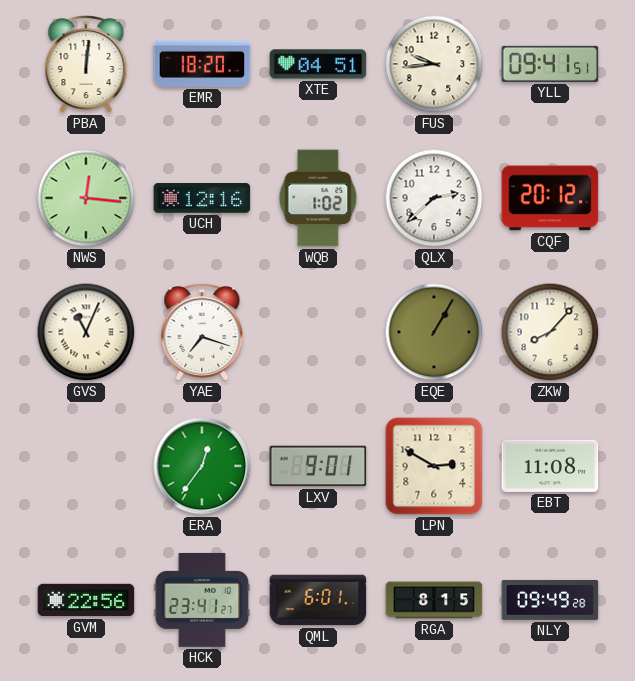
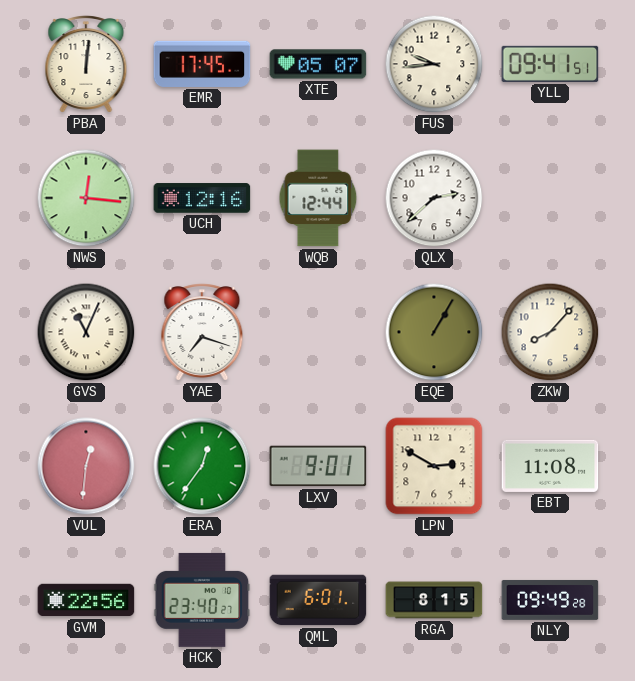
EMR: 18:20 -> 17:45
XTE: 04:51 -> 05:07
WQB: 1:02 -> 12:44
CQF: 20:12 -> none
VUL: none -> 12:31
HCK: 23:41 -> 23:40
